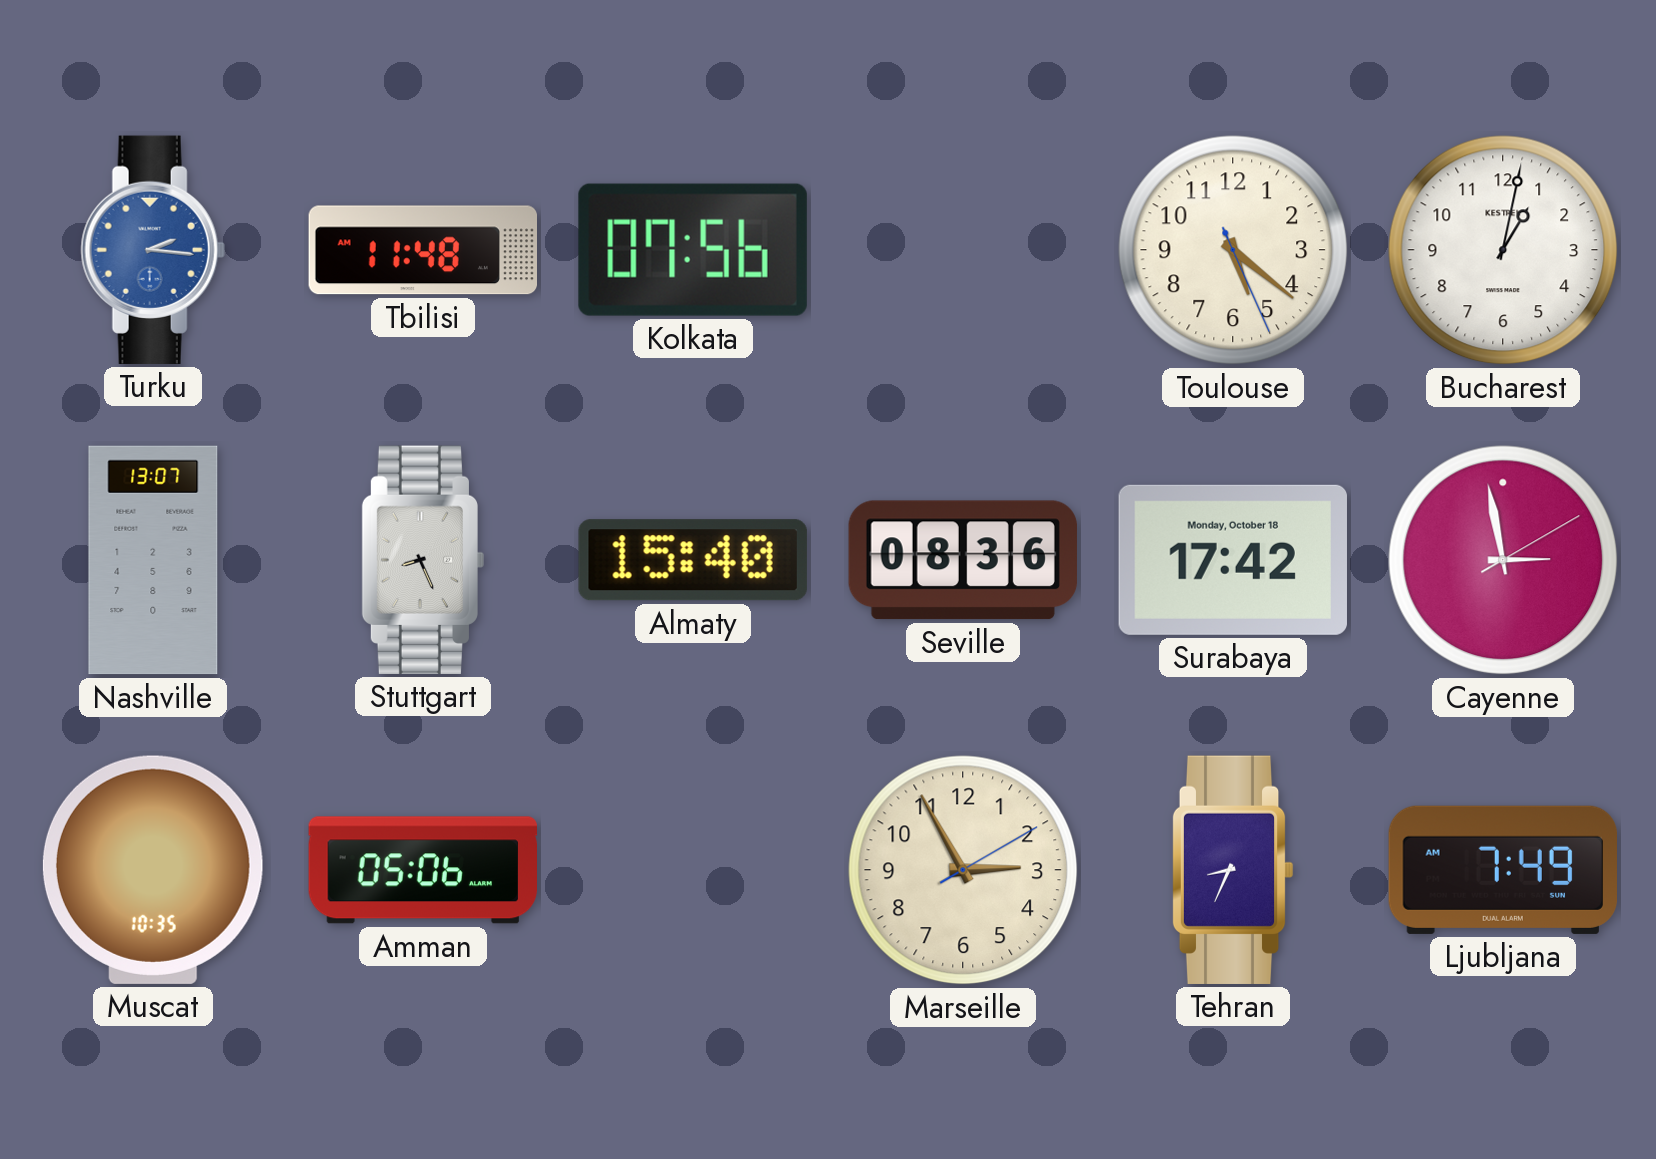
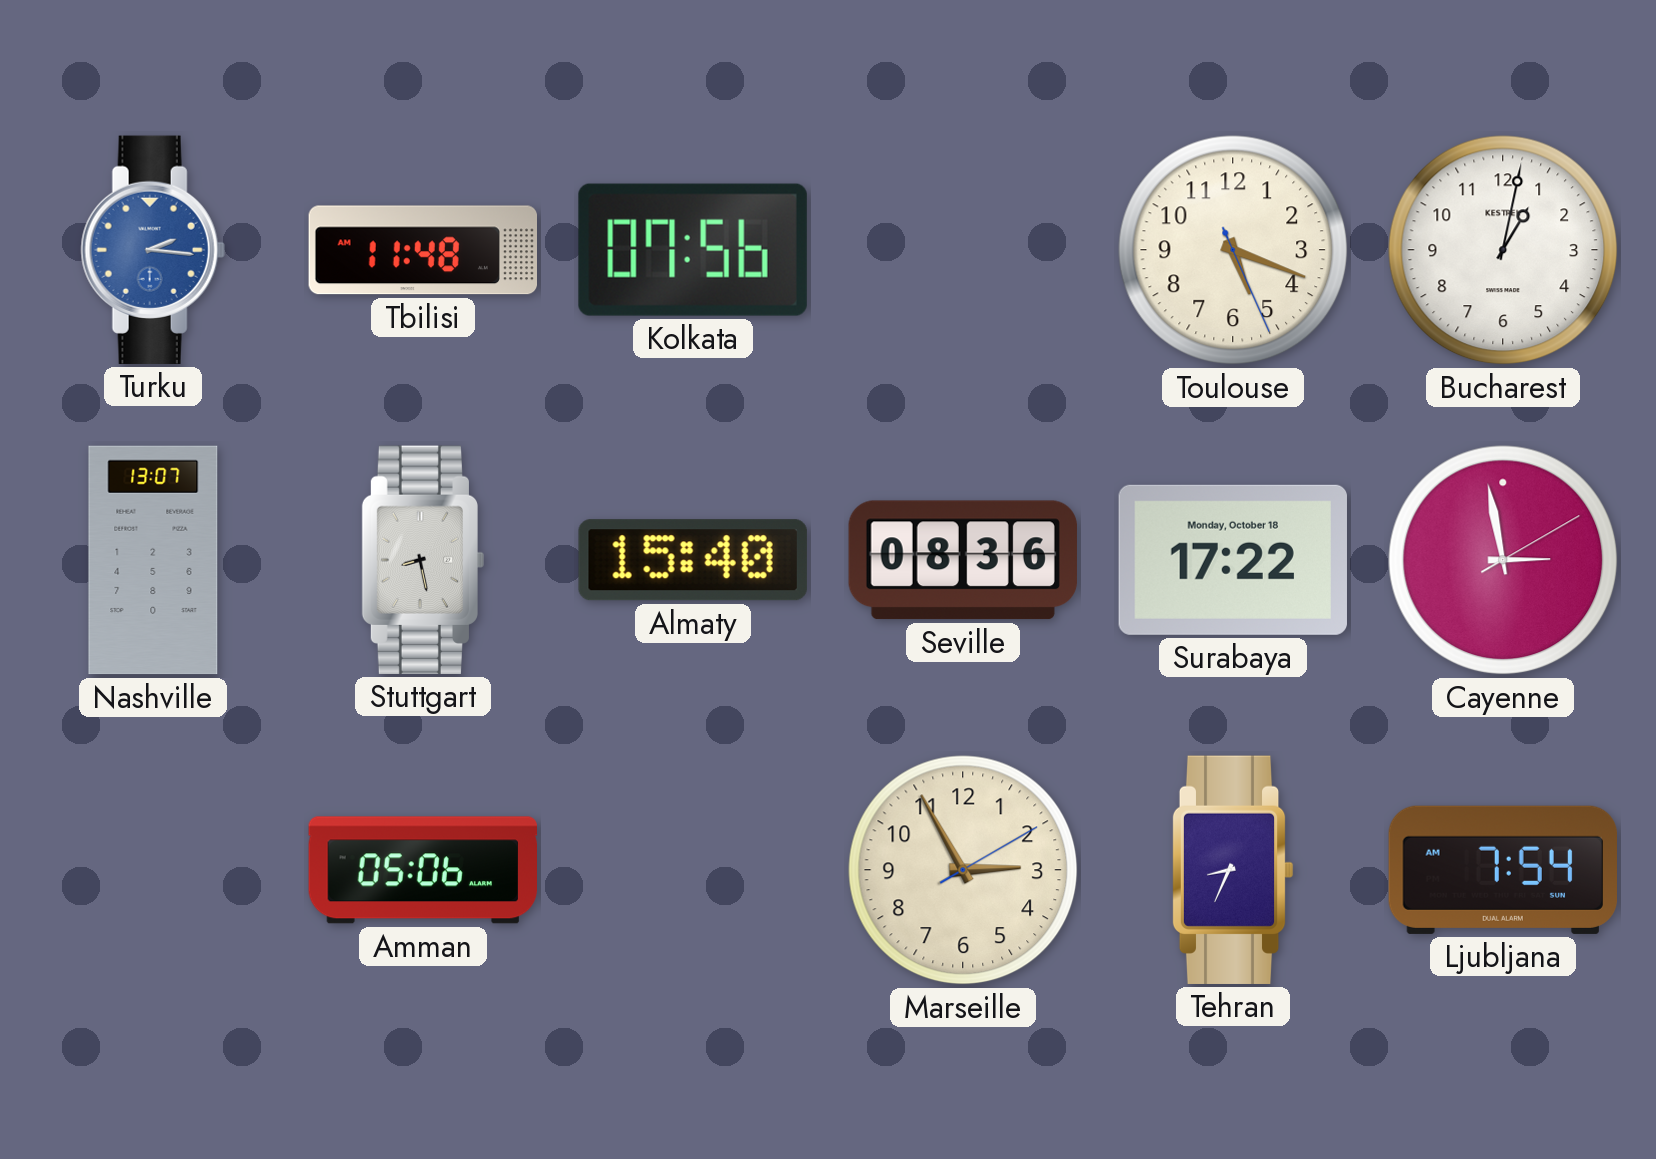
Toulouse: 5:21 -> 5:18
Stuttgart: 8:26 -> 8:28
Surabaya: 17:42 -> 17:22
Muscat: 10:35 -> none
Ljubljana: 7:49 -> 7:54
